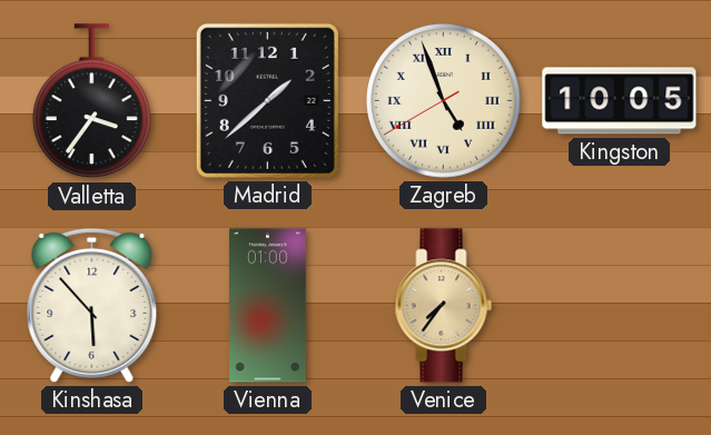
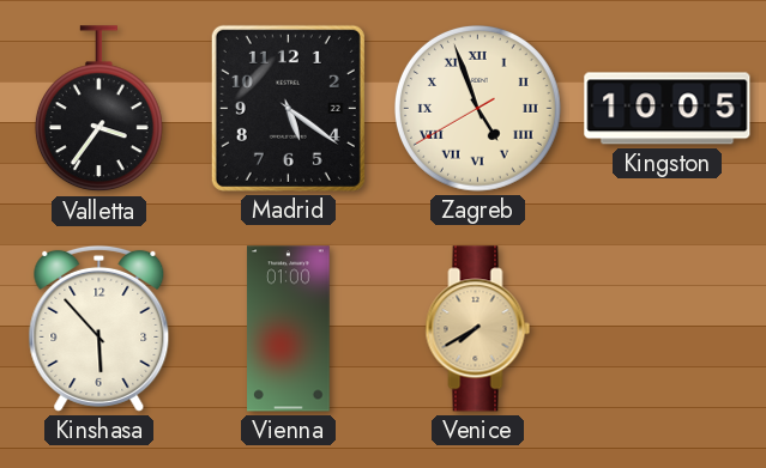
Madrid: 1:38 -> 5:21
Venice: 7:36 -> 7:40
